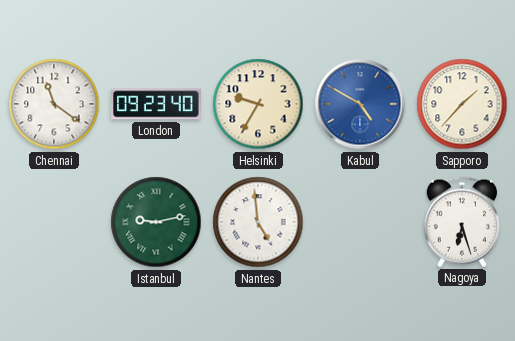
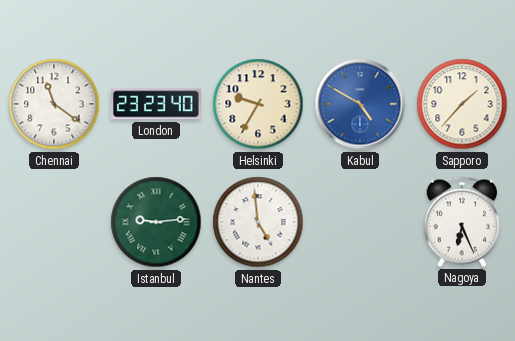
London: 09:23 -> 23:23
Istanbul: 9:13 -> 9:14
Nagoya: 6:27 -> 6:26
